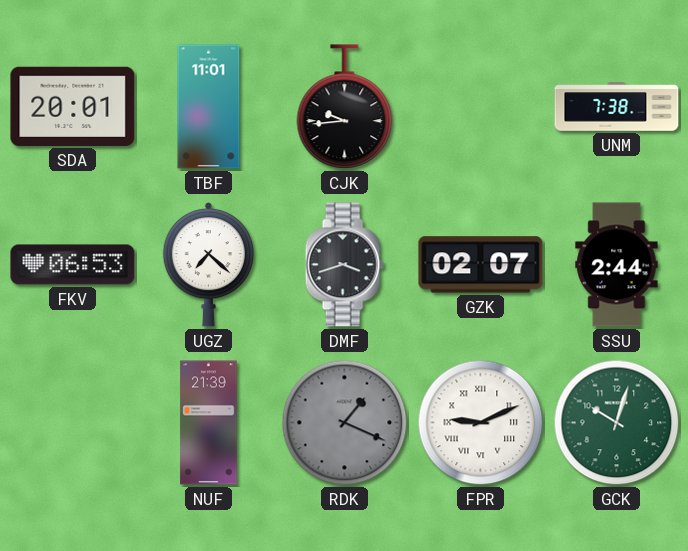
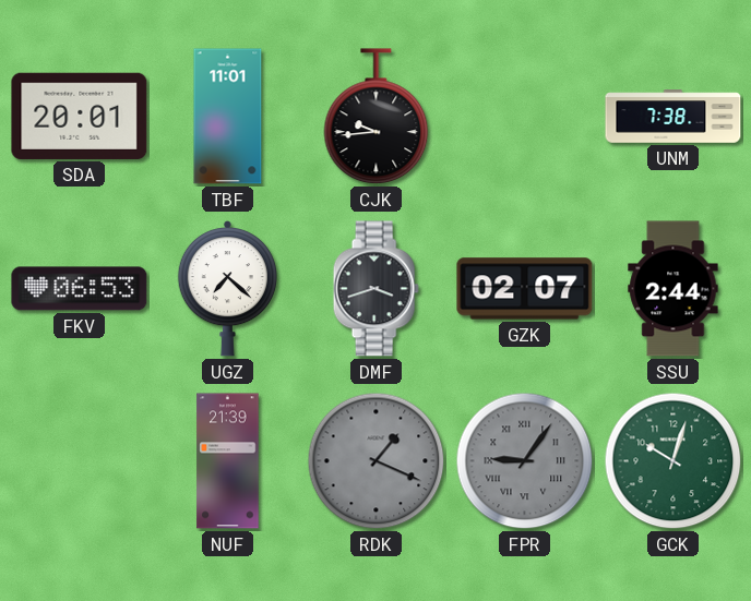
FPR: 9:11 -> 9:06
FPR dial: white -> grey
